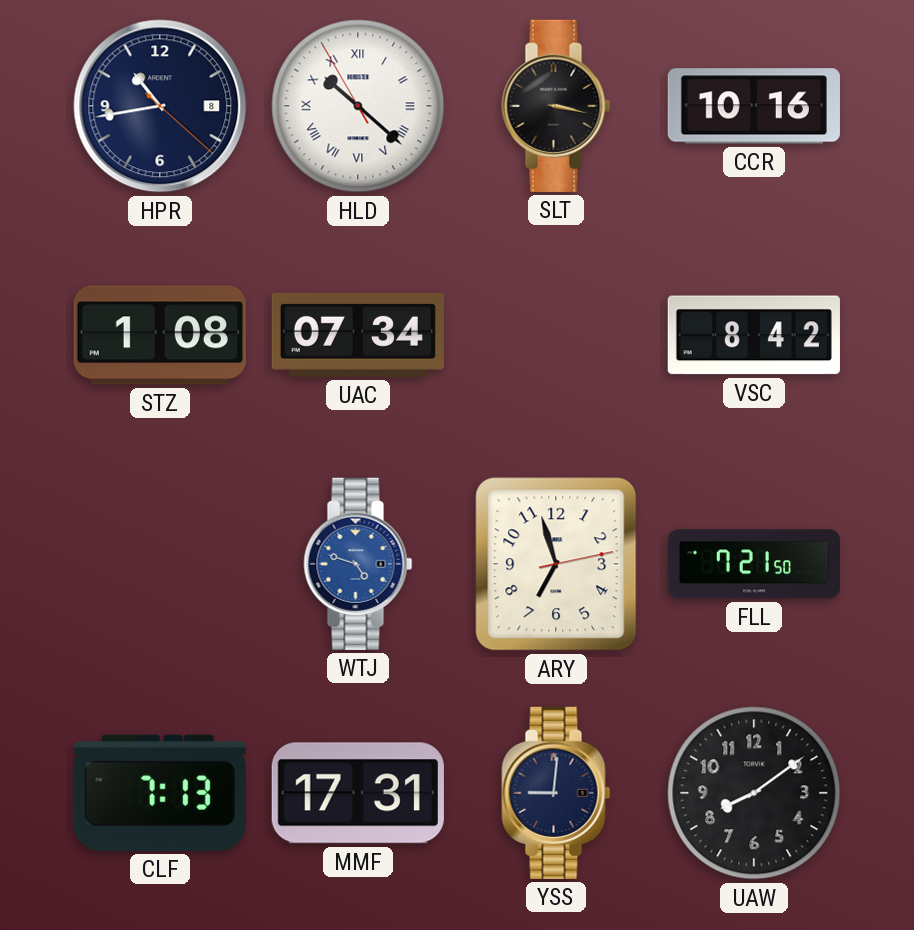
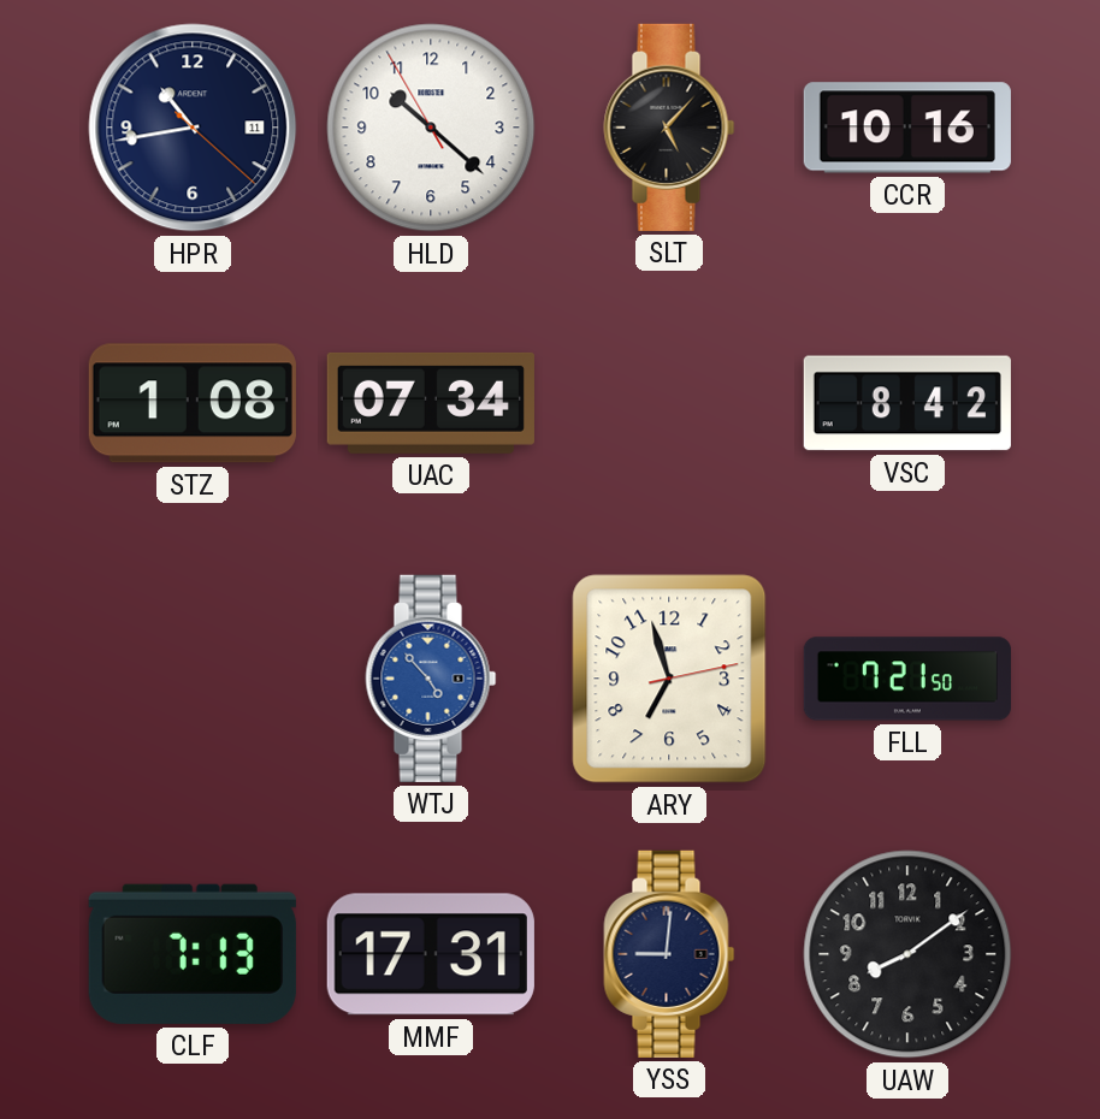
HPR date: 8 -> 11
HLD numerals: Roman -> Arabic
SLT: 3:17 -> 5:07
WTJ: 4:48 -> 4:53
